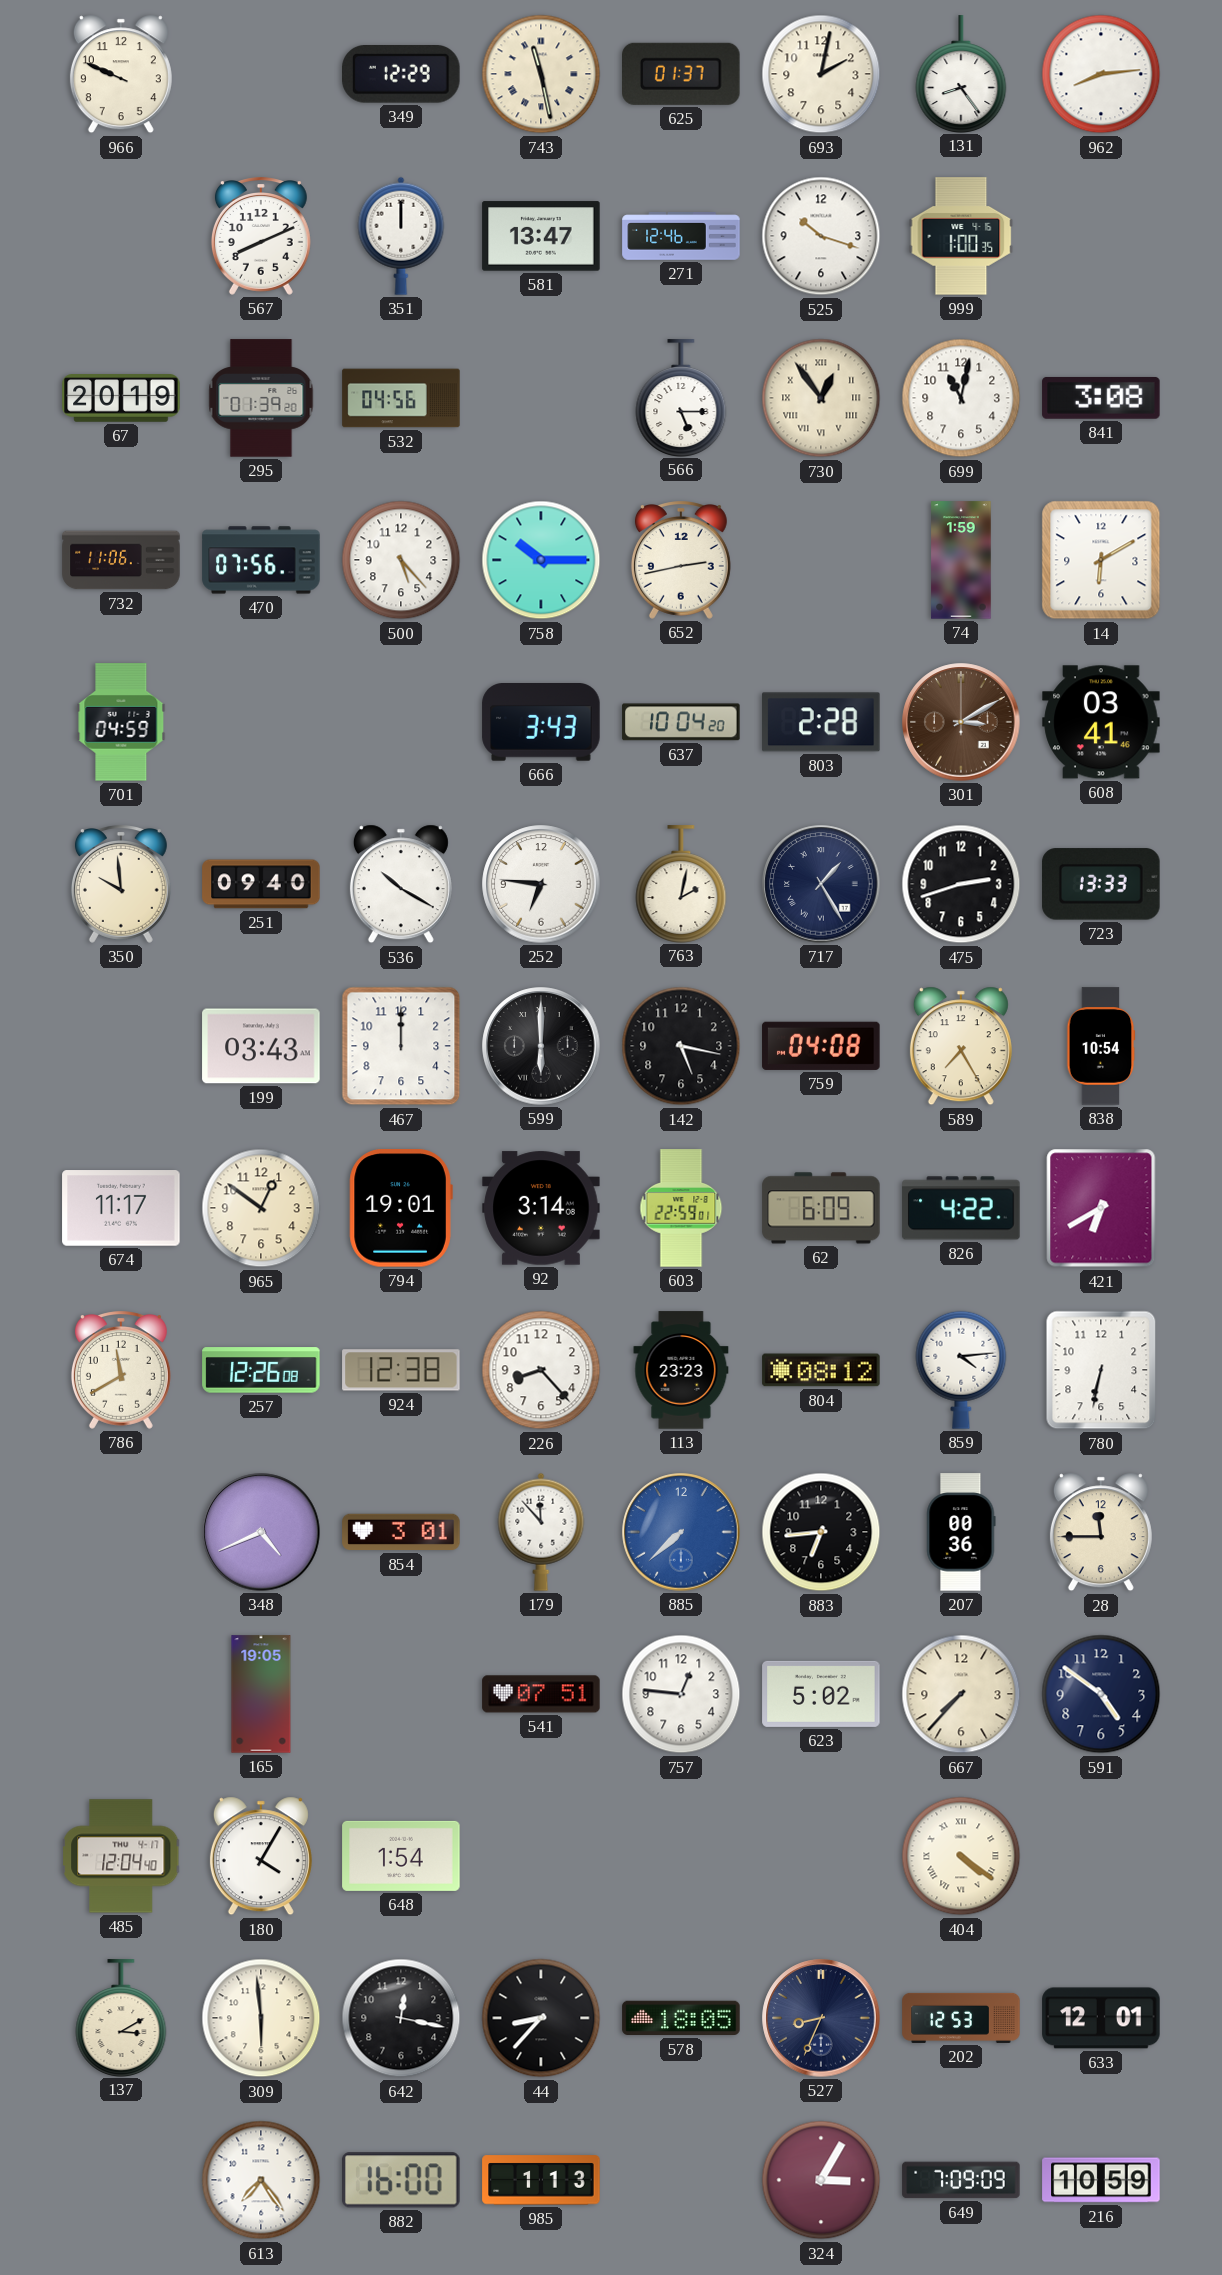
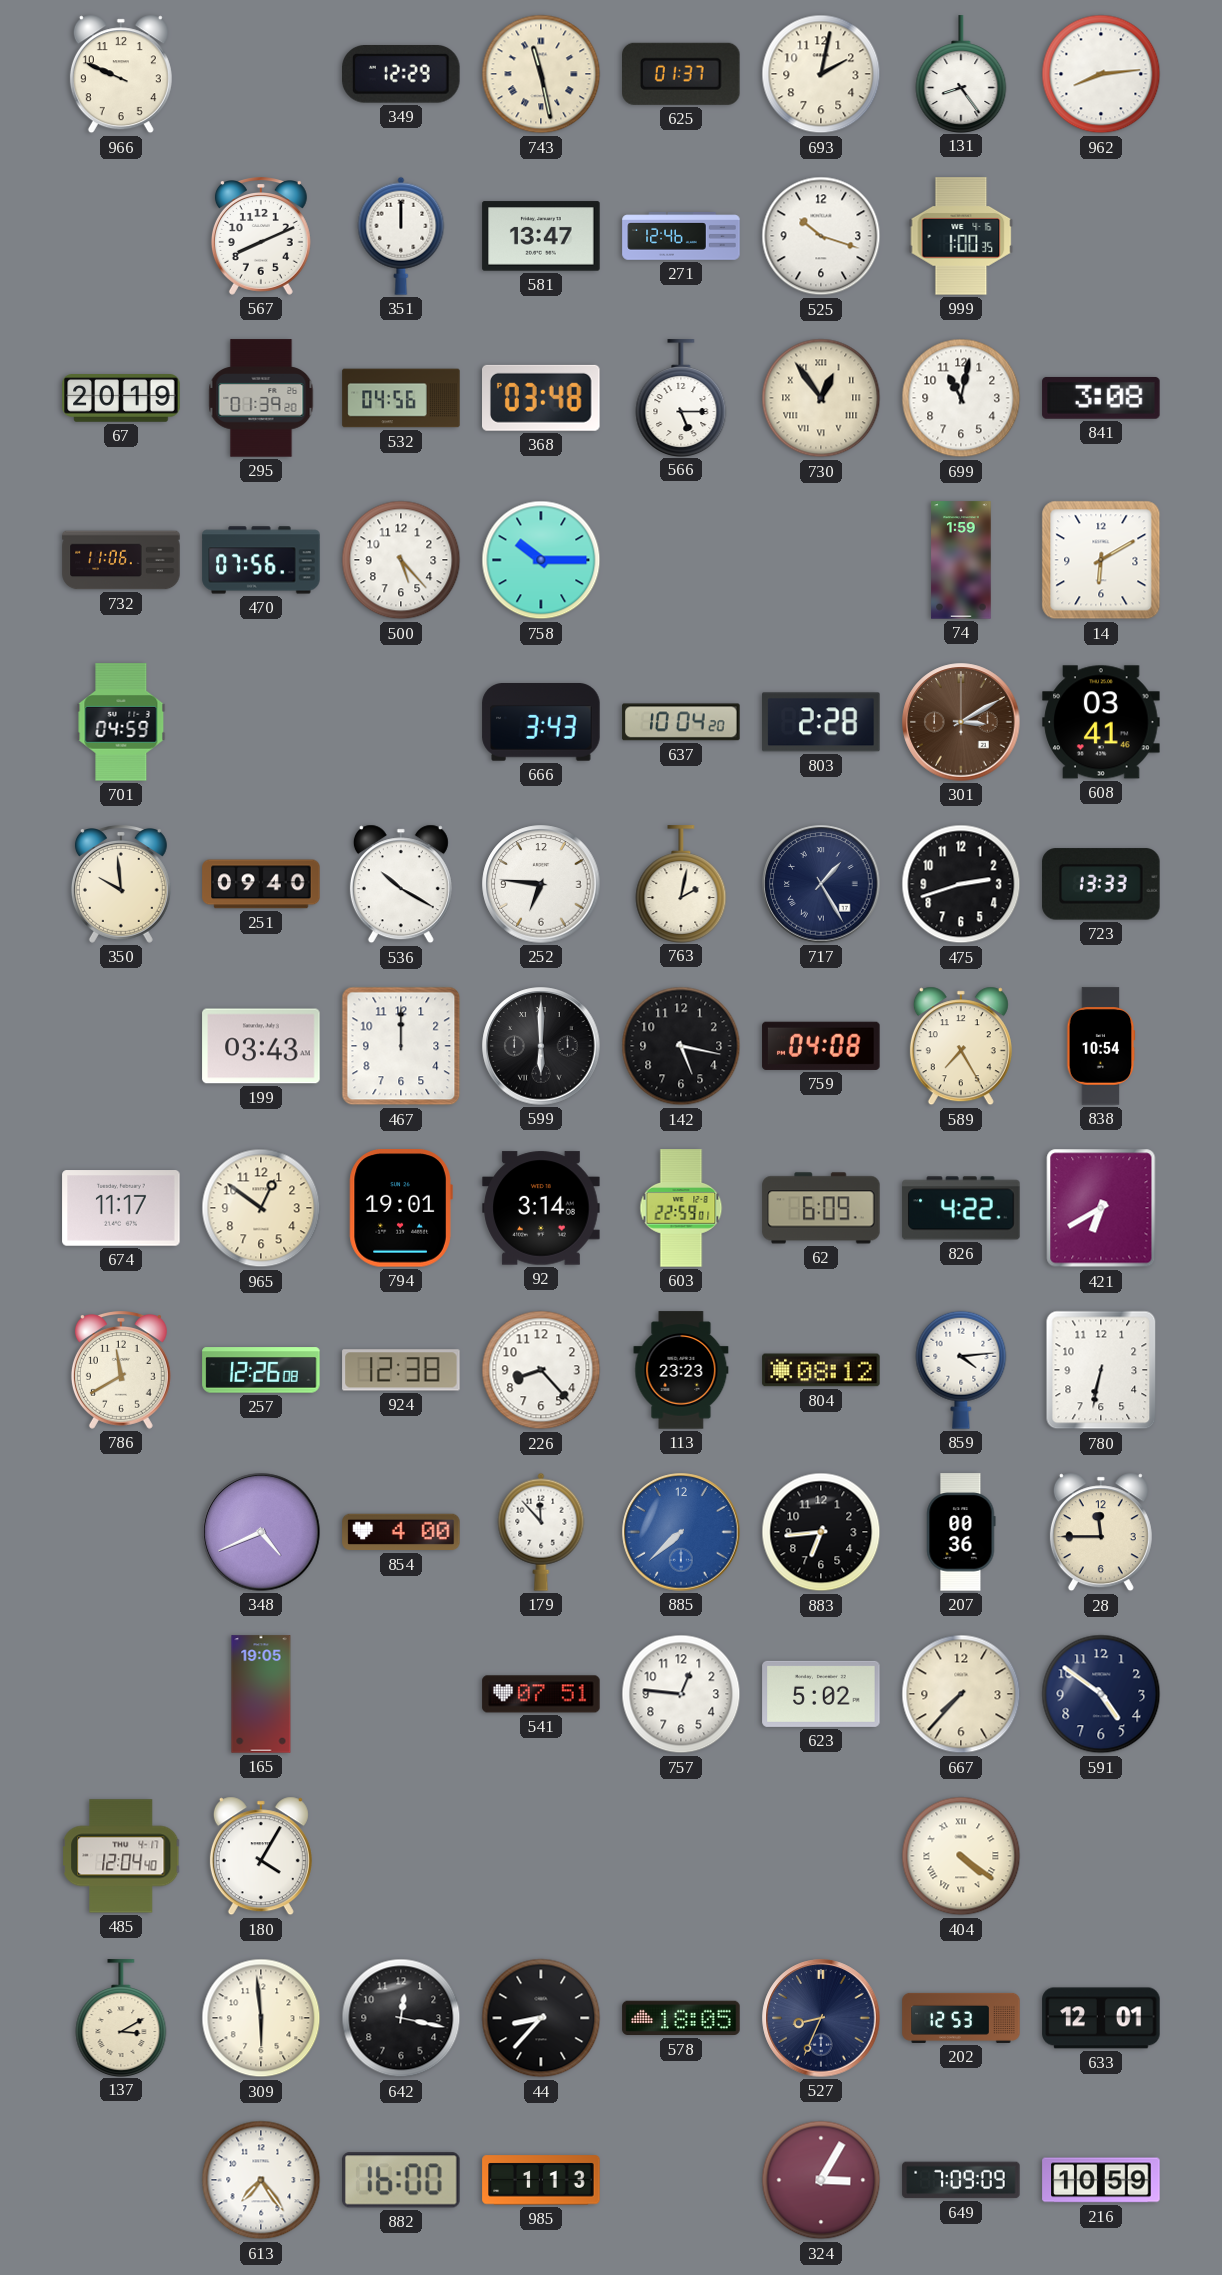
368: none -> 03:48
652: 2:43 -> none
854: 3:01 -> 4:00
648: 1:54 -> none
